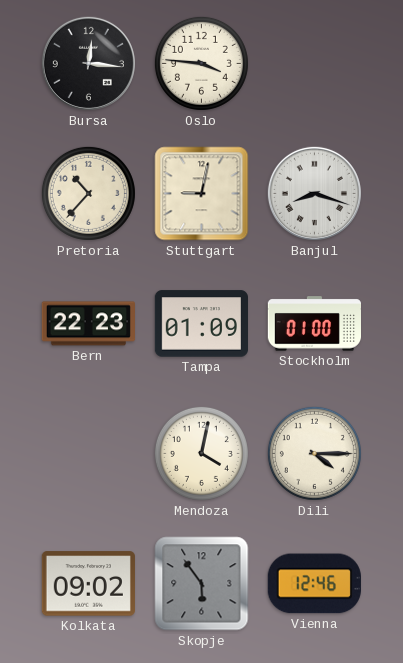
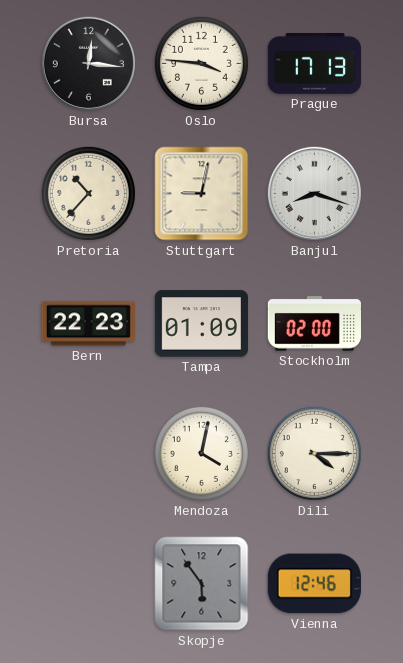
Prague: none -> 17:13
Stockholm: 01:00 -> 02:00
Kolkata: 09:02 -> none
